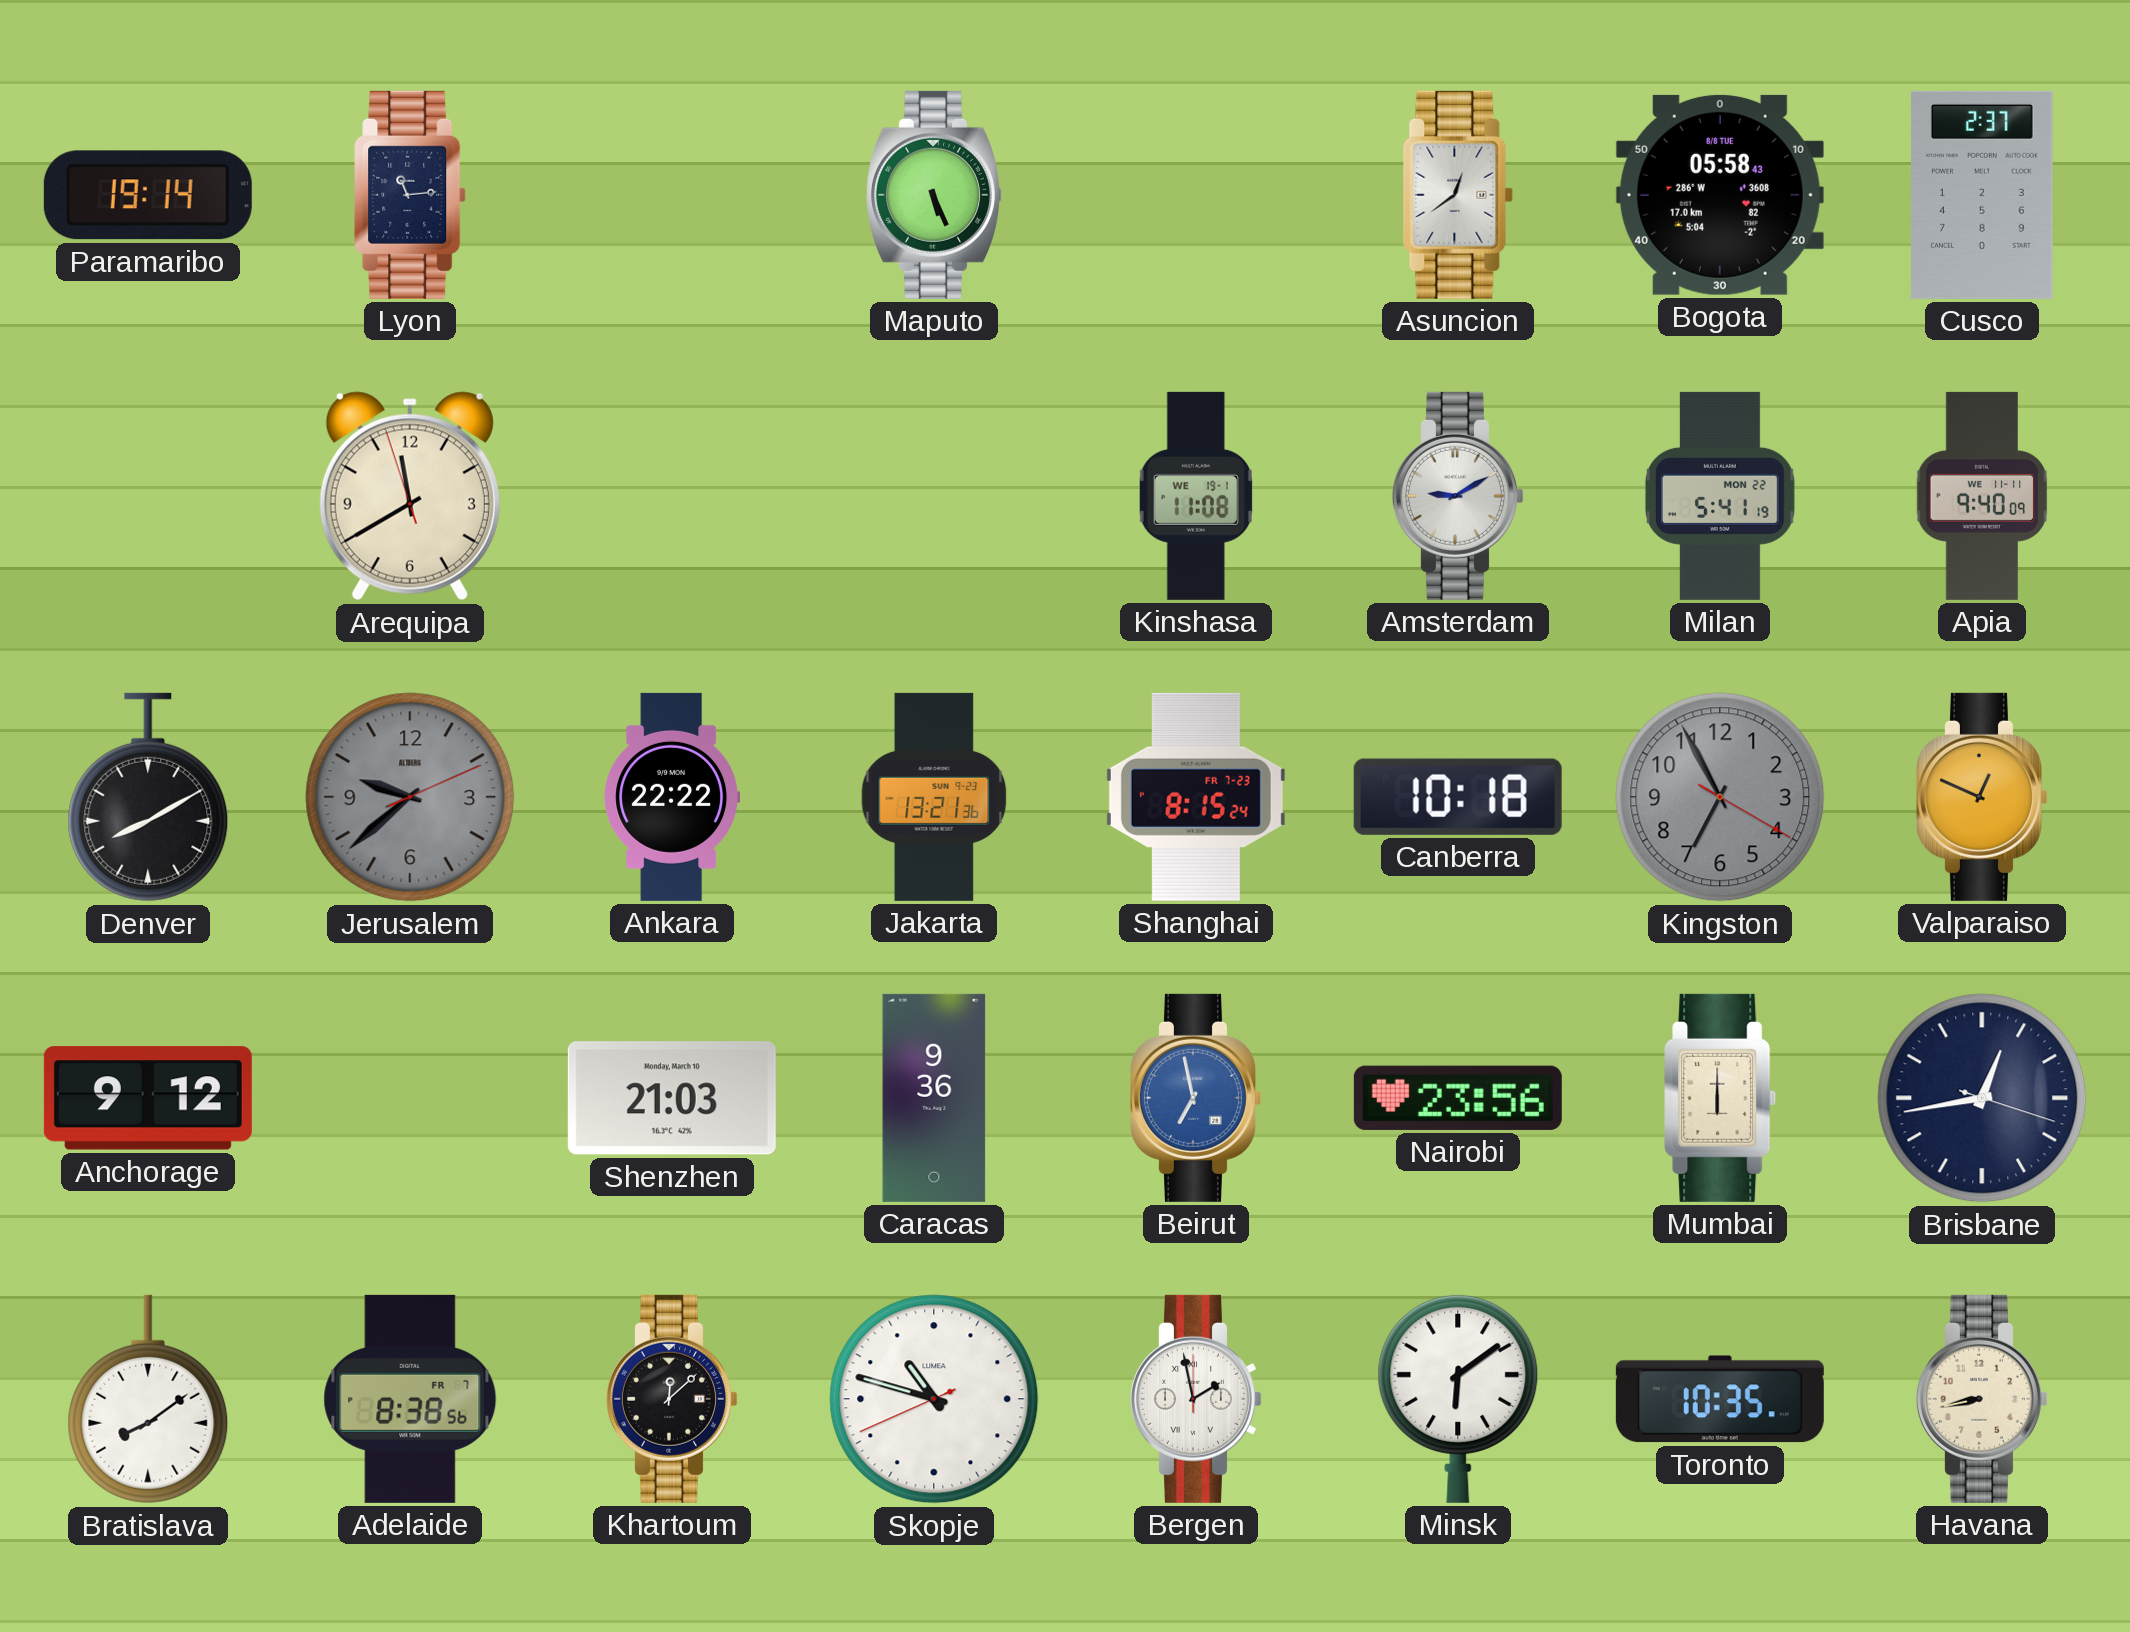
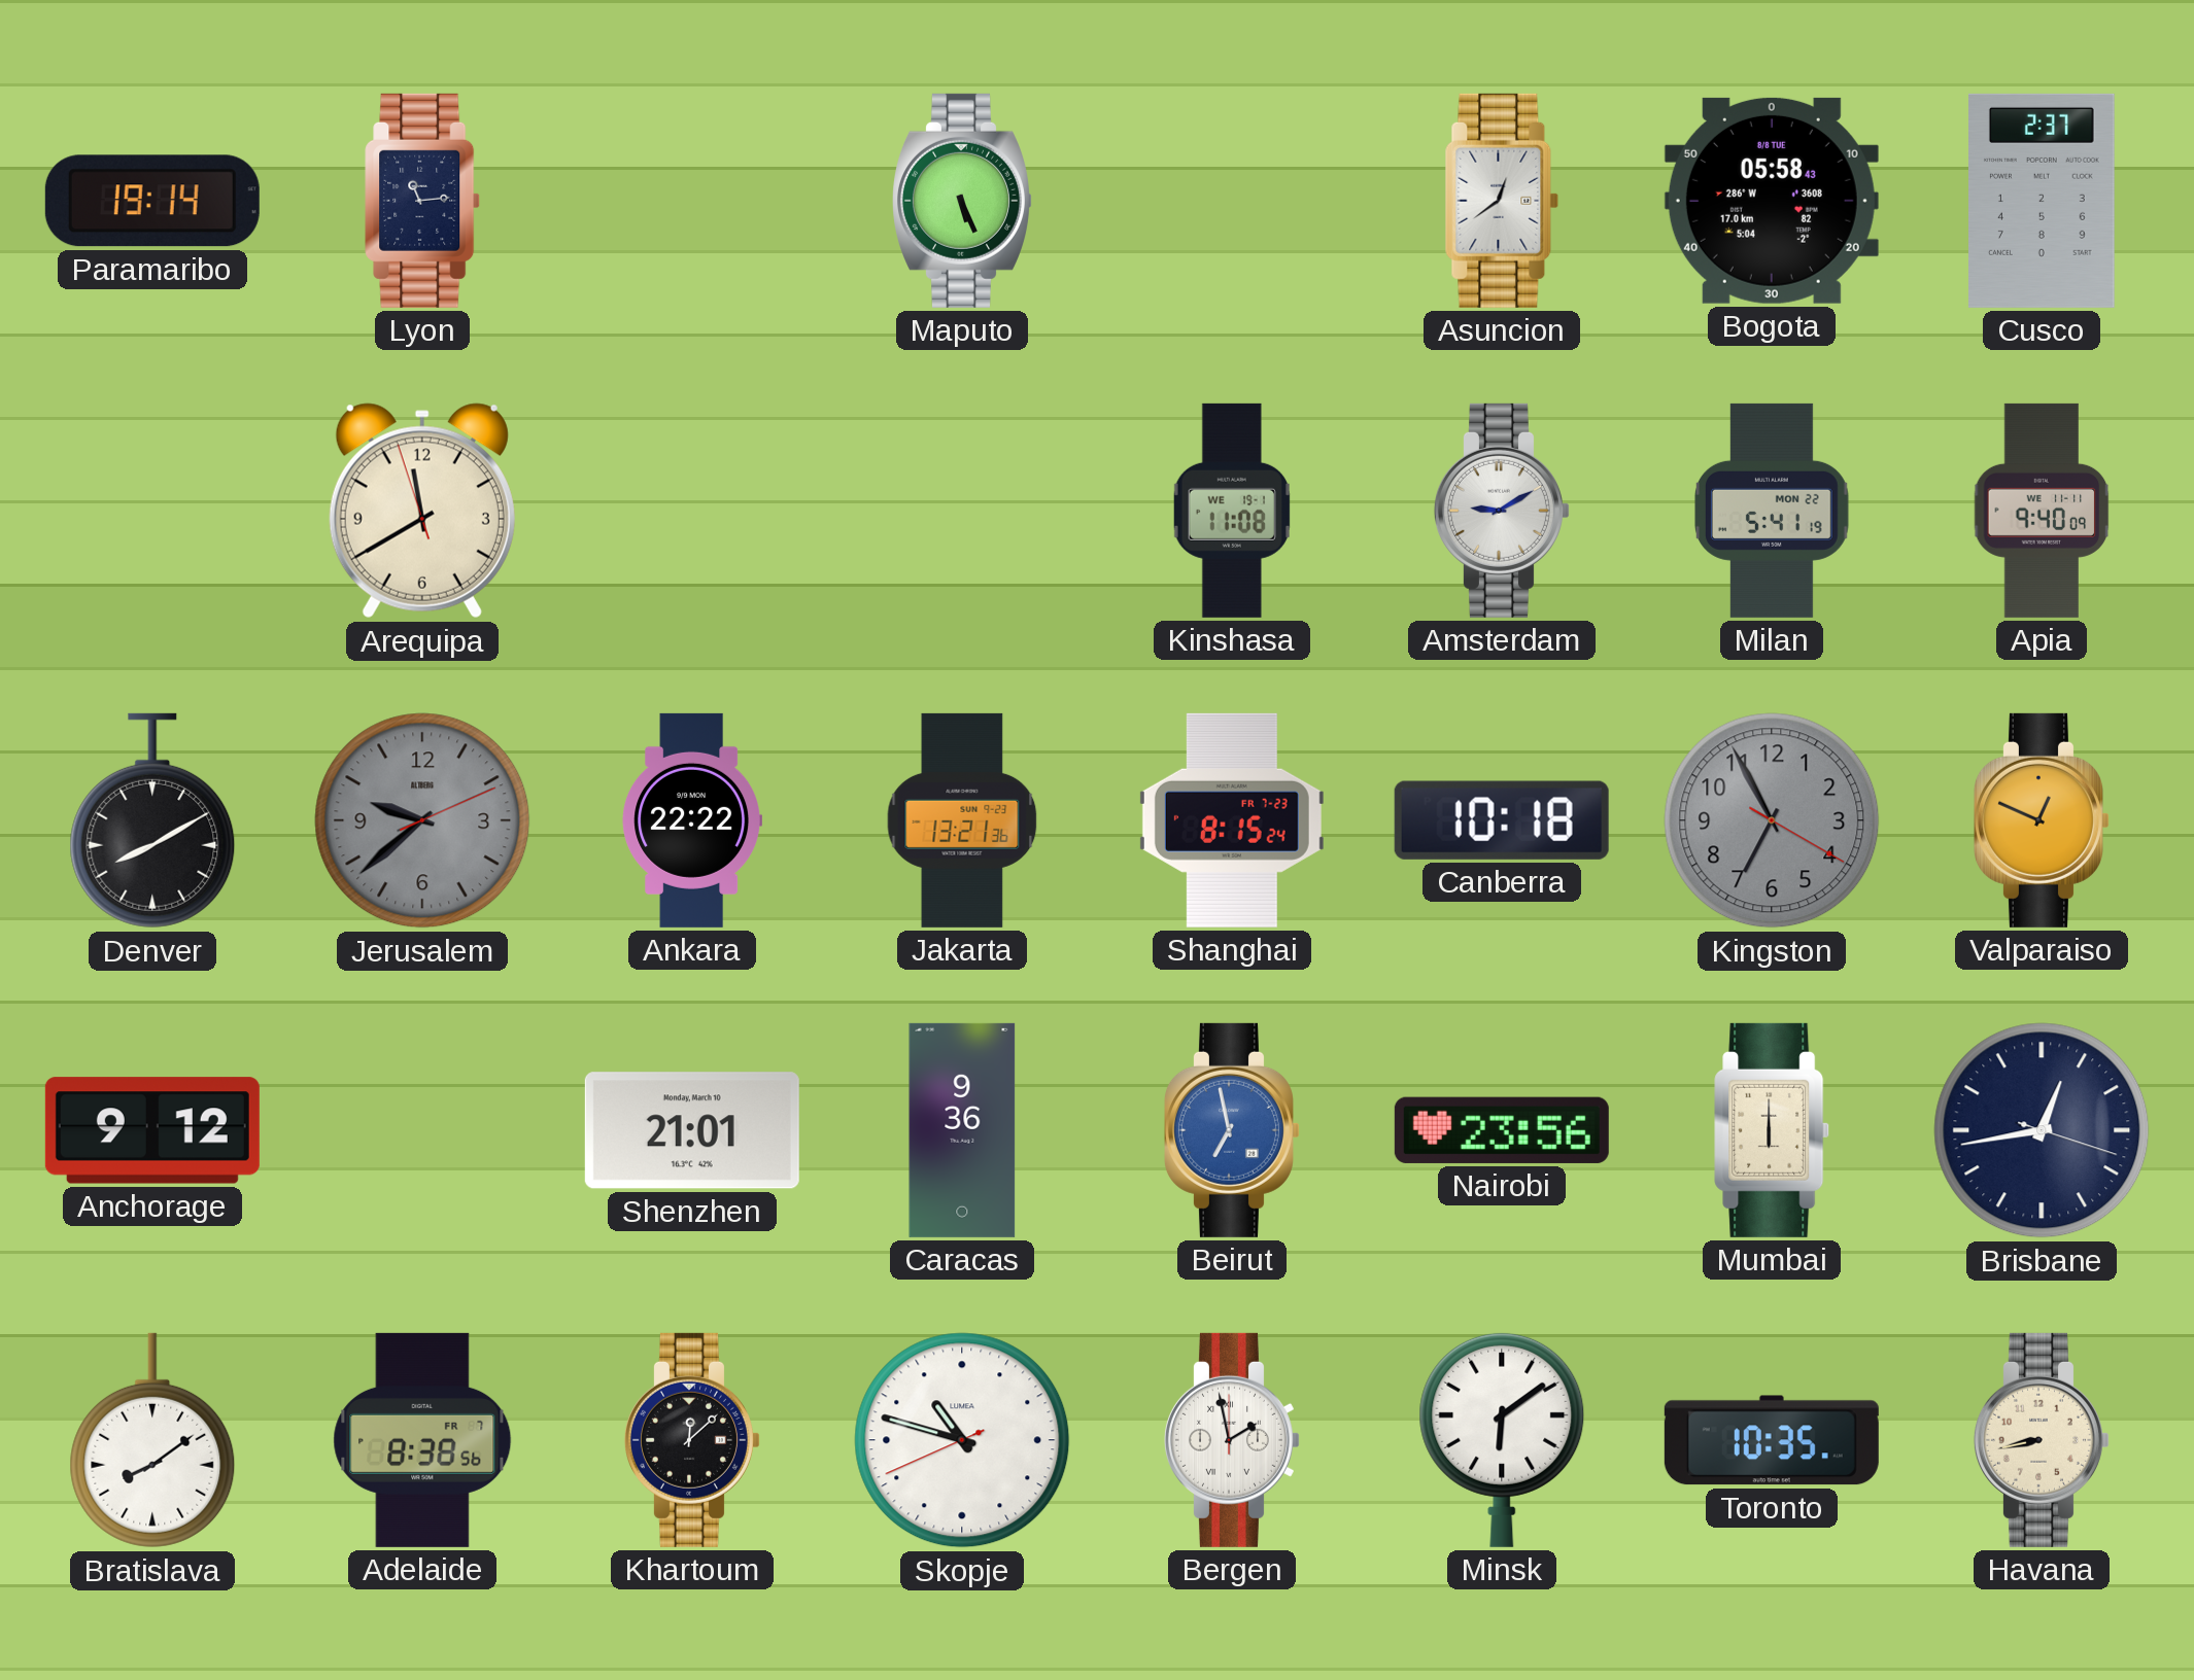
Shenzhen: 21:03 -> 21:01
